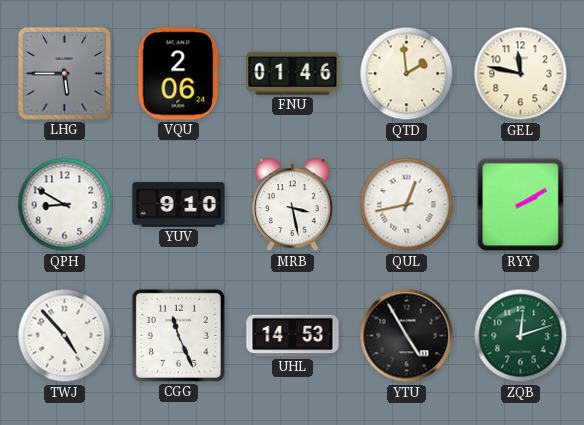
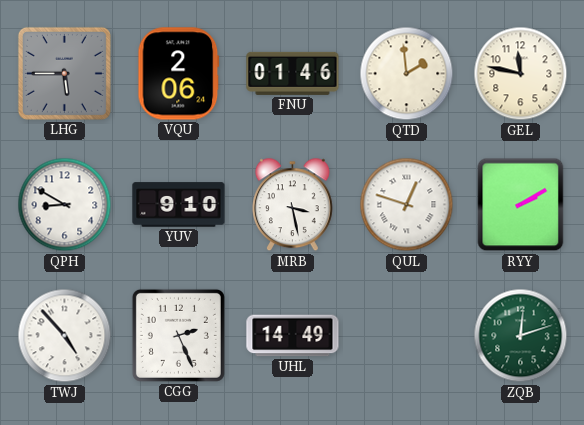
QUL: 12:43 -> 12:48
CGG: 11:26 -> 2:26
UHL: 14:53 -> 14:49
YTU: 4:55 -> none
